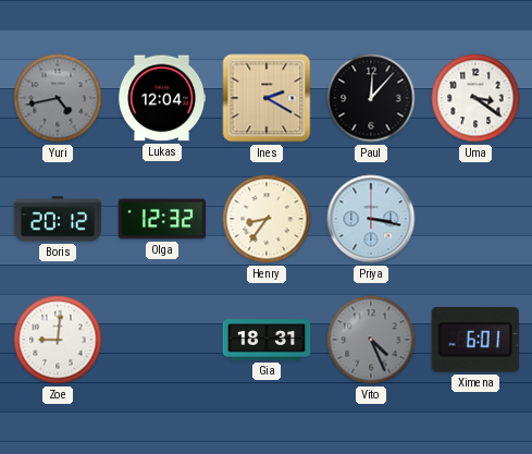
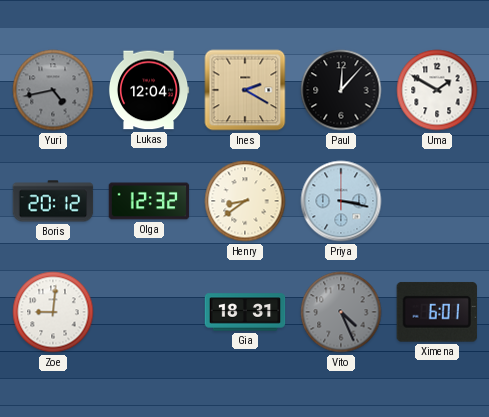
Uma: 3:21 -> 1:50
Henry: 8:36 -> 8:39
